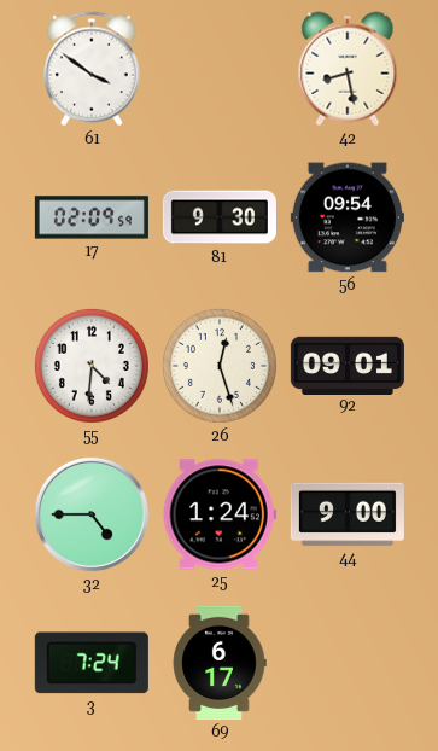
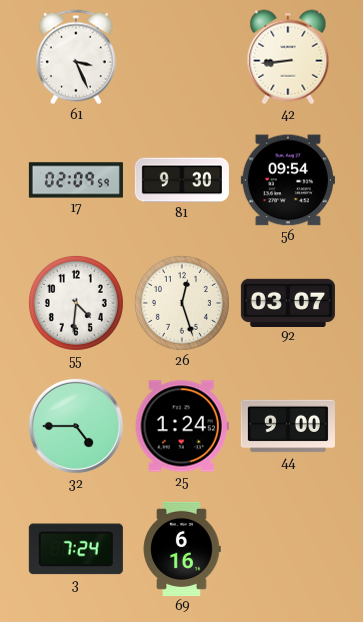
61: 3:51 -> 3:26
42: 8:28 -> 8:44
92: 09:01 -> 03:07
69: 6:17 -> 6:16
